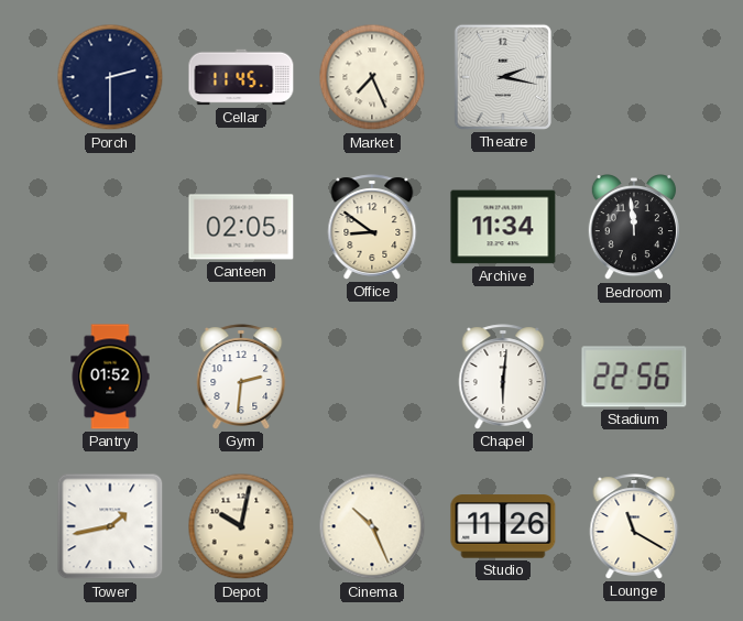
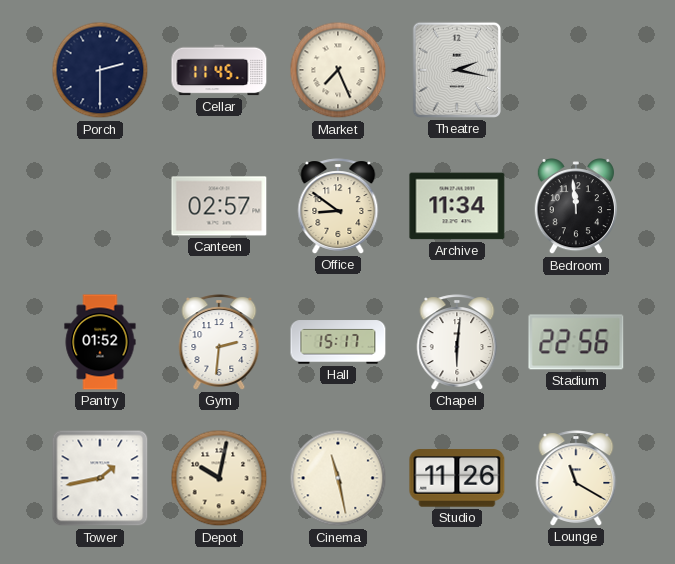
Canteen: 02:05 -> 02:57
Hall: none -> 15:17
Cinema: 10:26 -> 11:28
